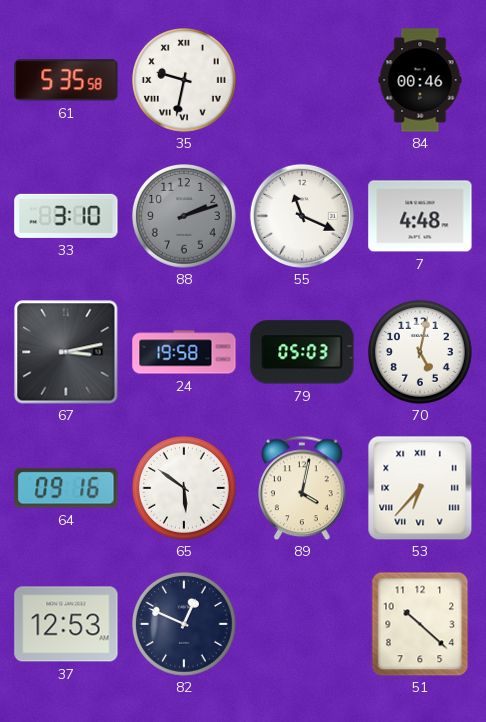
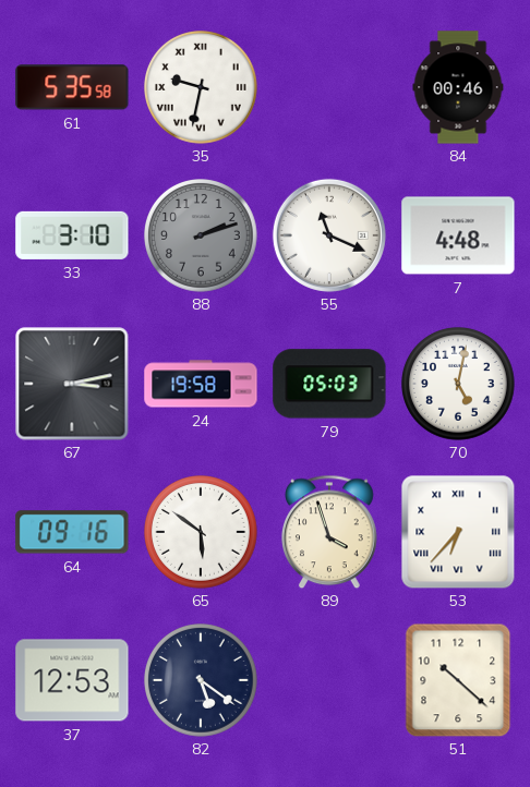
89: 4:02 -> 3:57
82: 12:49 -> 5:21
